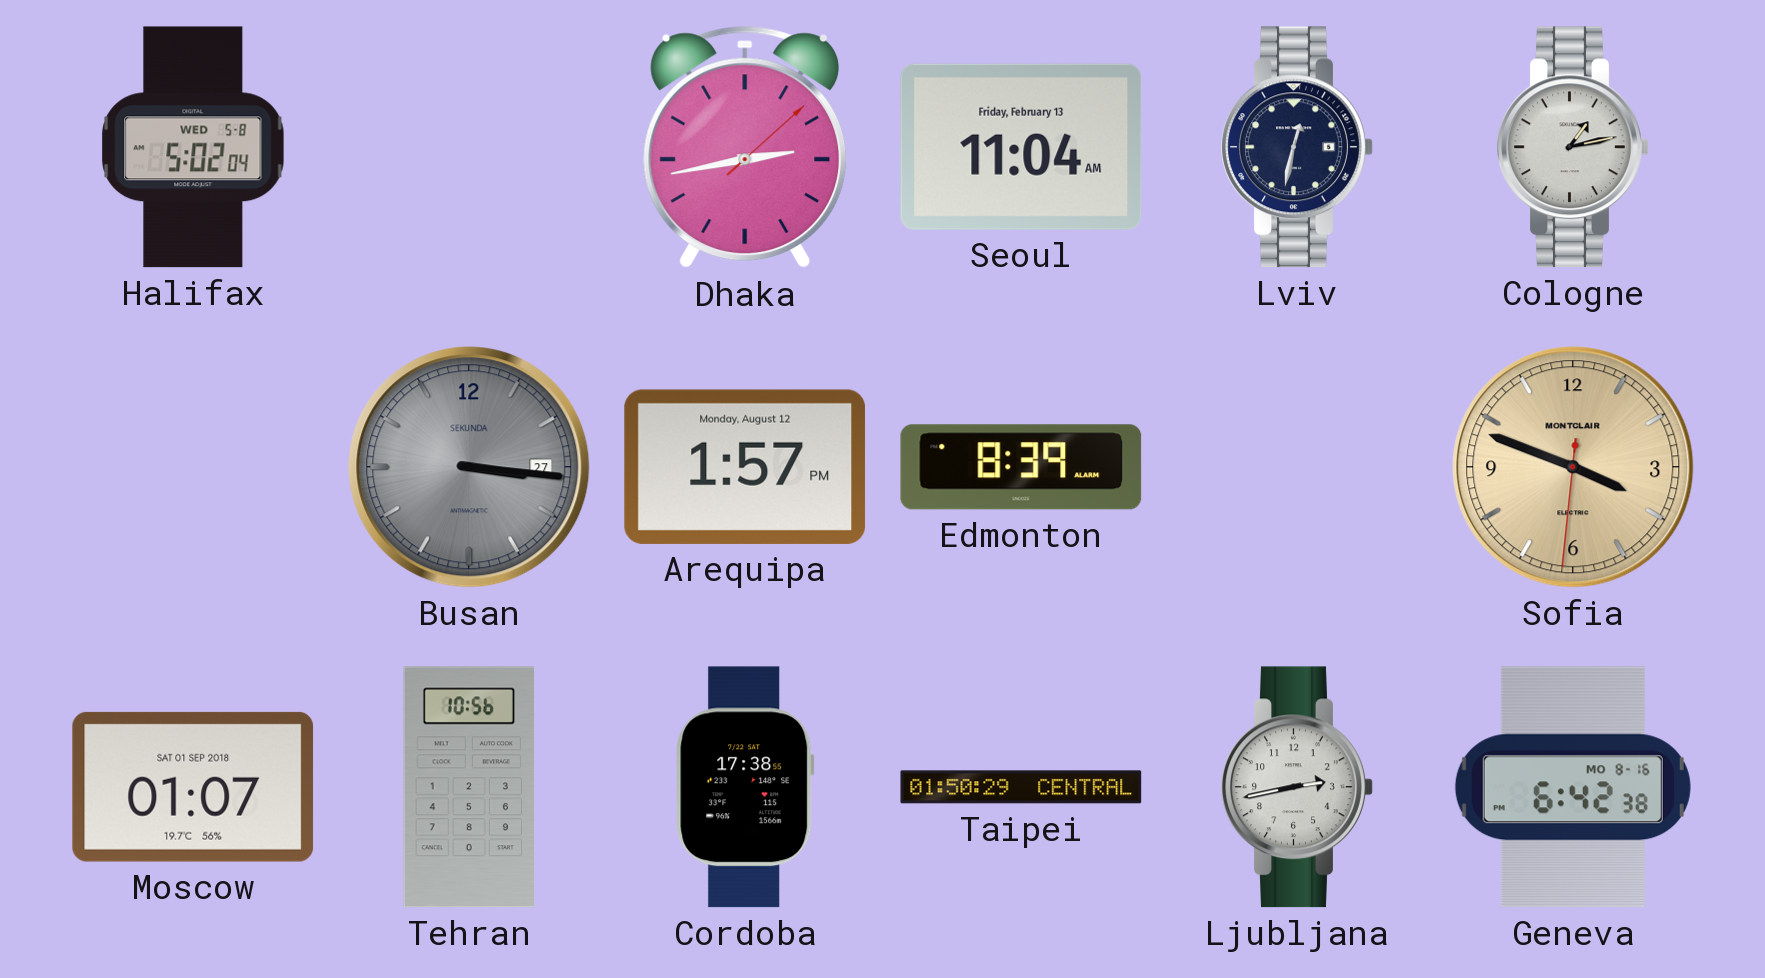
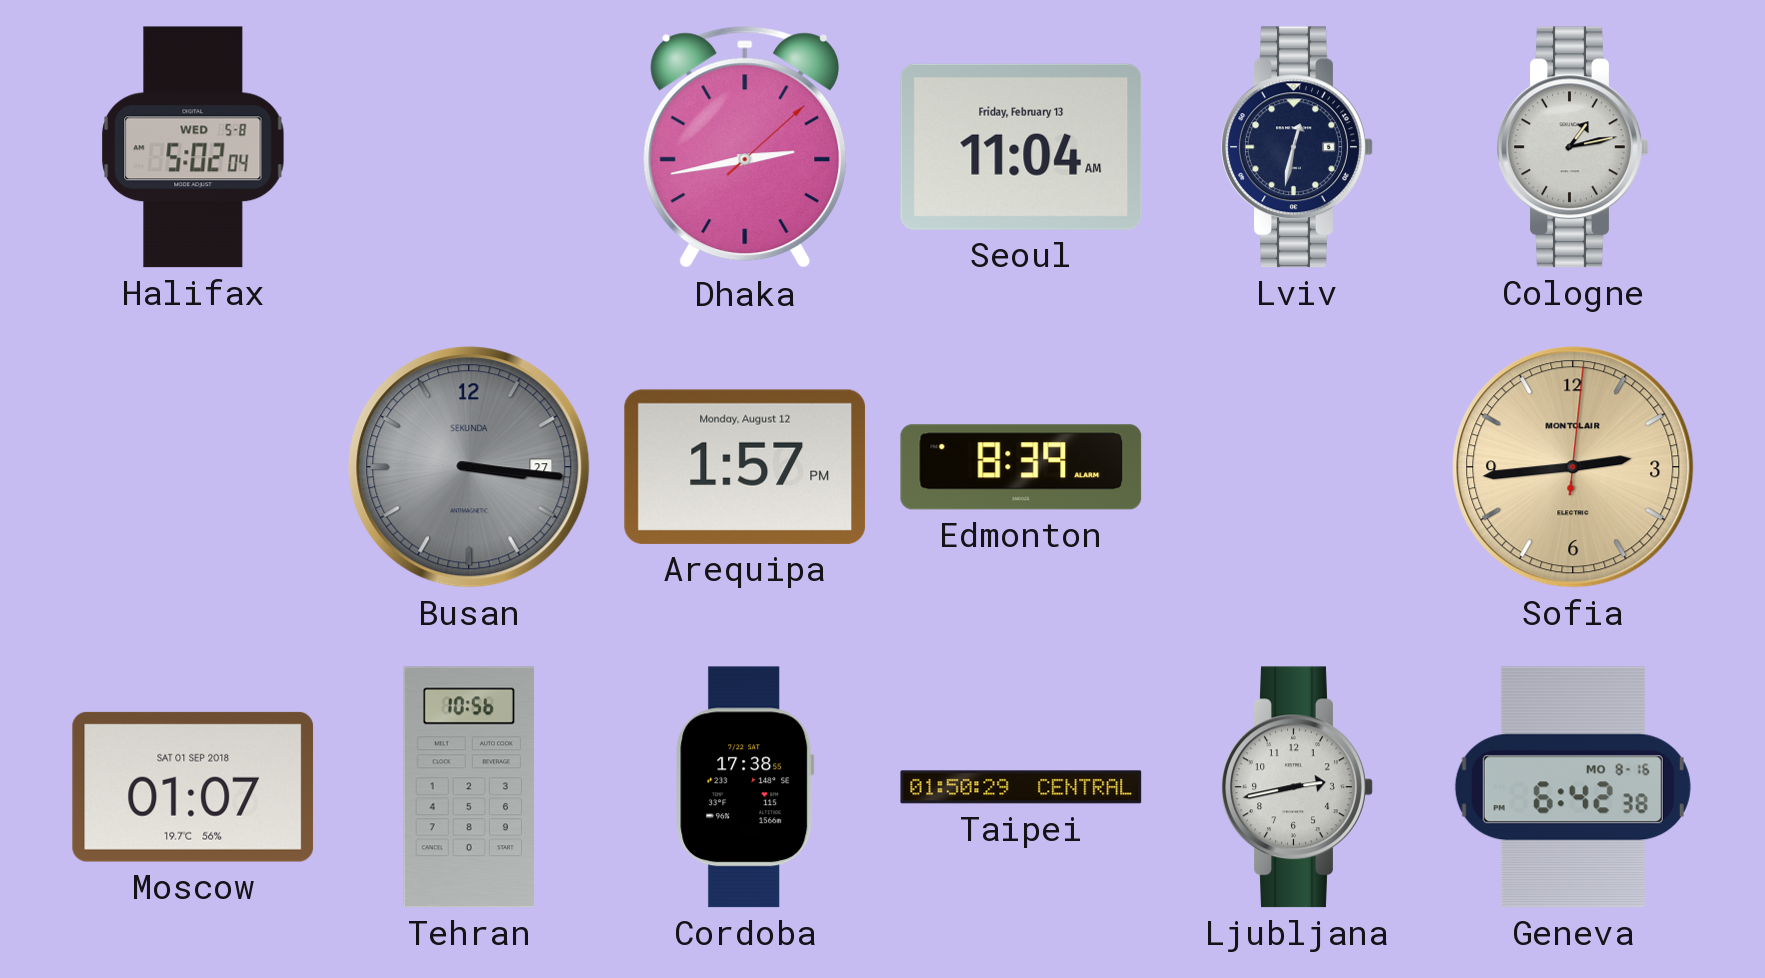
Sofia: 3:48 -> 2:44
